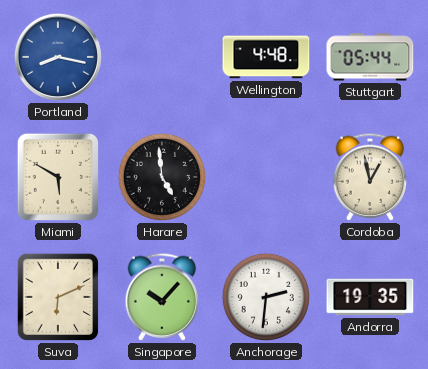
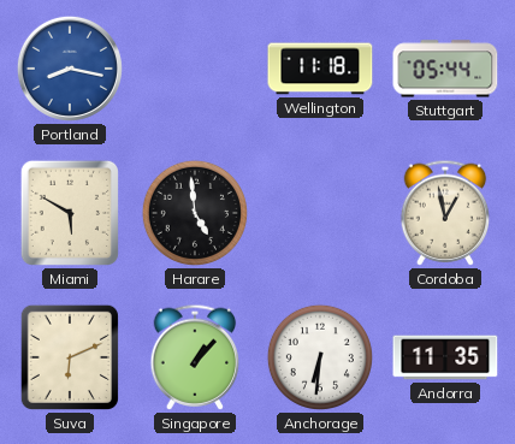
Wellington: 4:48 -> 11:18
Singapore: 10:07 -> 1:07
Anchorage: 2:31 -> 6:31
Andorra: 19:35 -> 11:35
